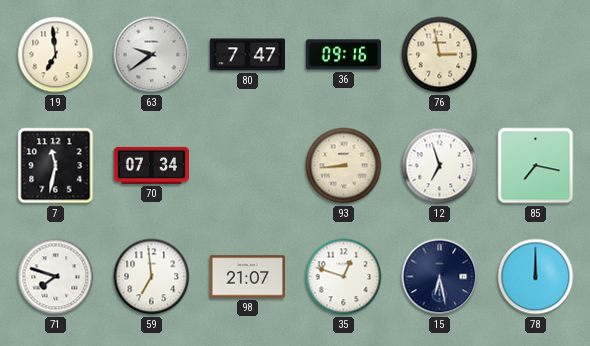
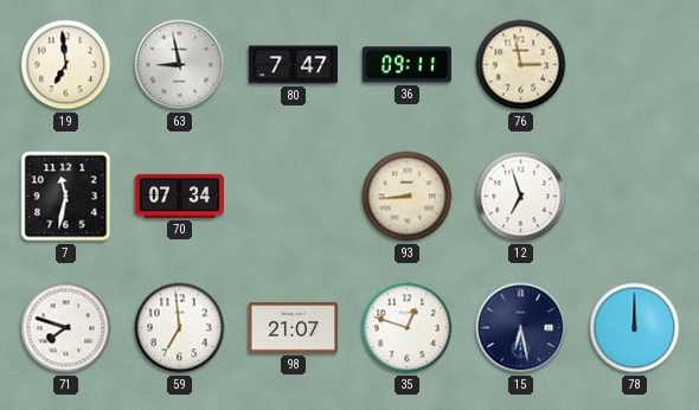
63: 9:39 -> 8:58
36: 09:16 -> 09:11
85: 7:17 -> none
